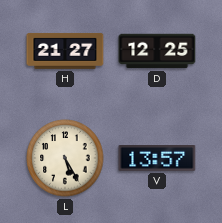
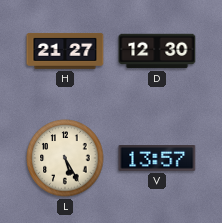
D: 12:25 -> 12:30
